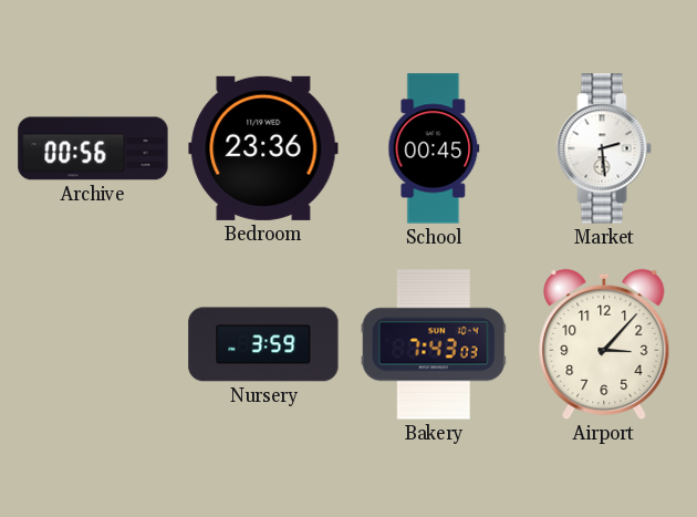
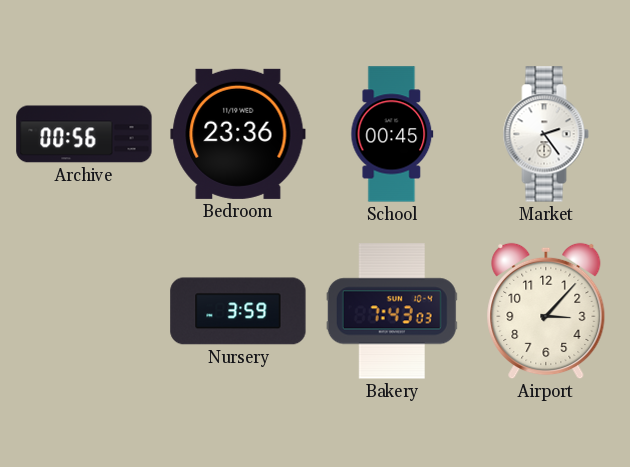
Market: 2:29 -> 2:24
